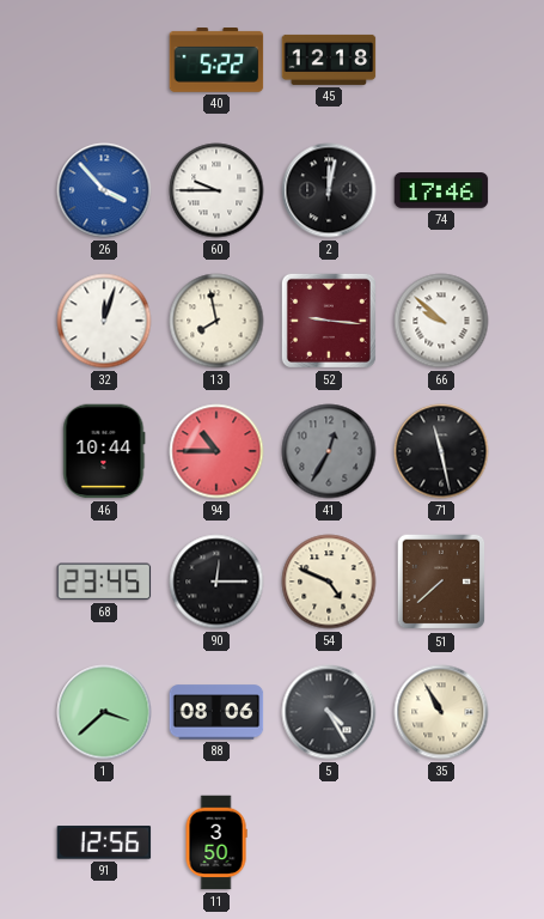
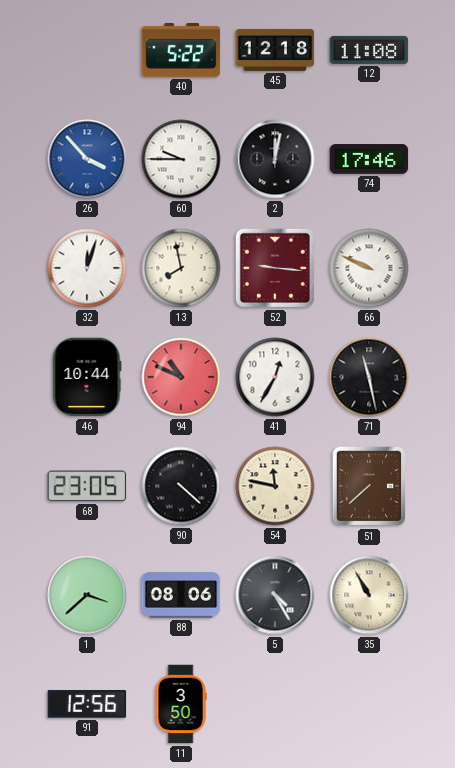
12: none -> 11:08
66: 9:52 -> 9:49
94: 10:45 -> 10:49
41 dial: grey -> white
68: 23:45 -> 23:05
90: 12:15 -> 4:22
54: 4:49 -> 11:47
